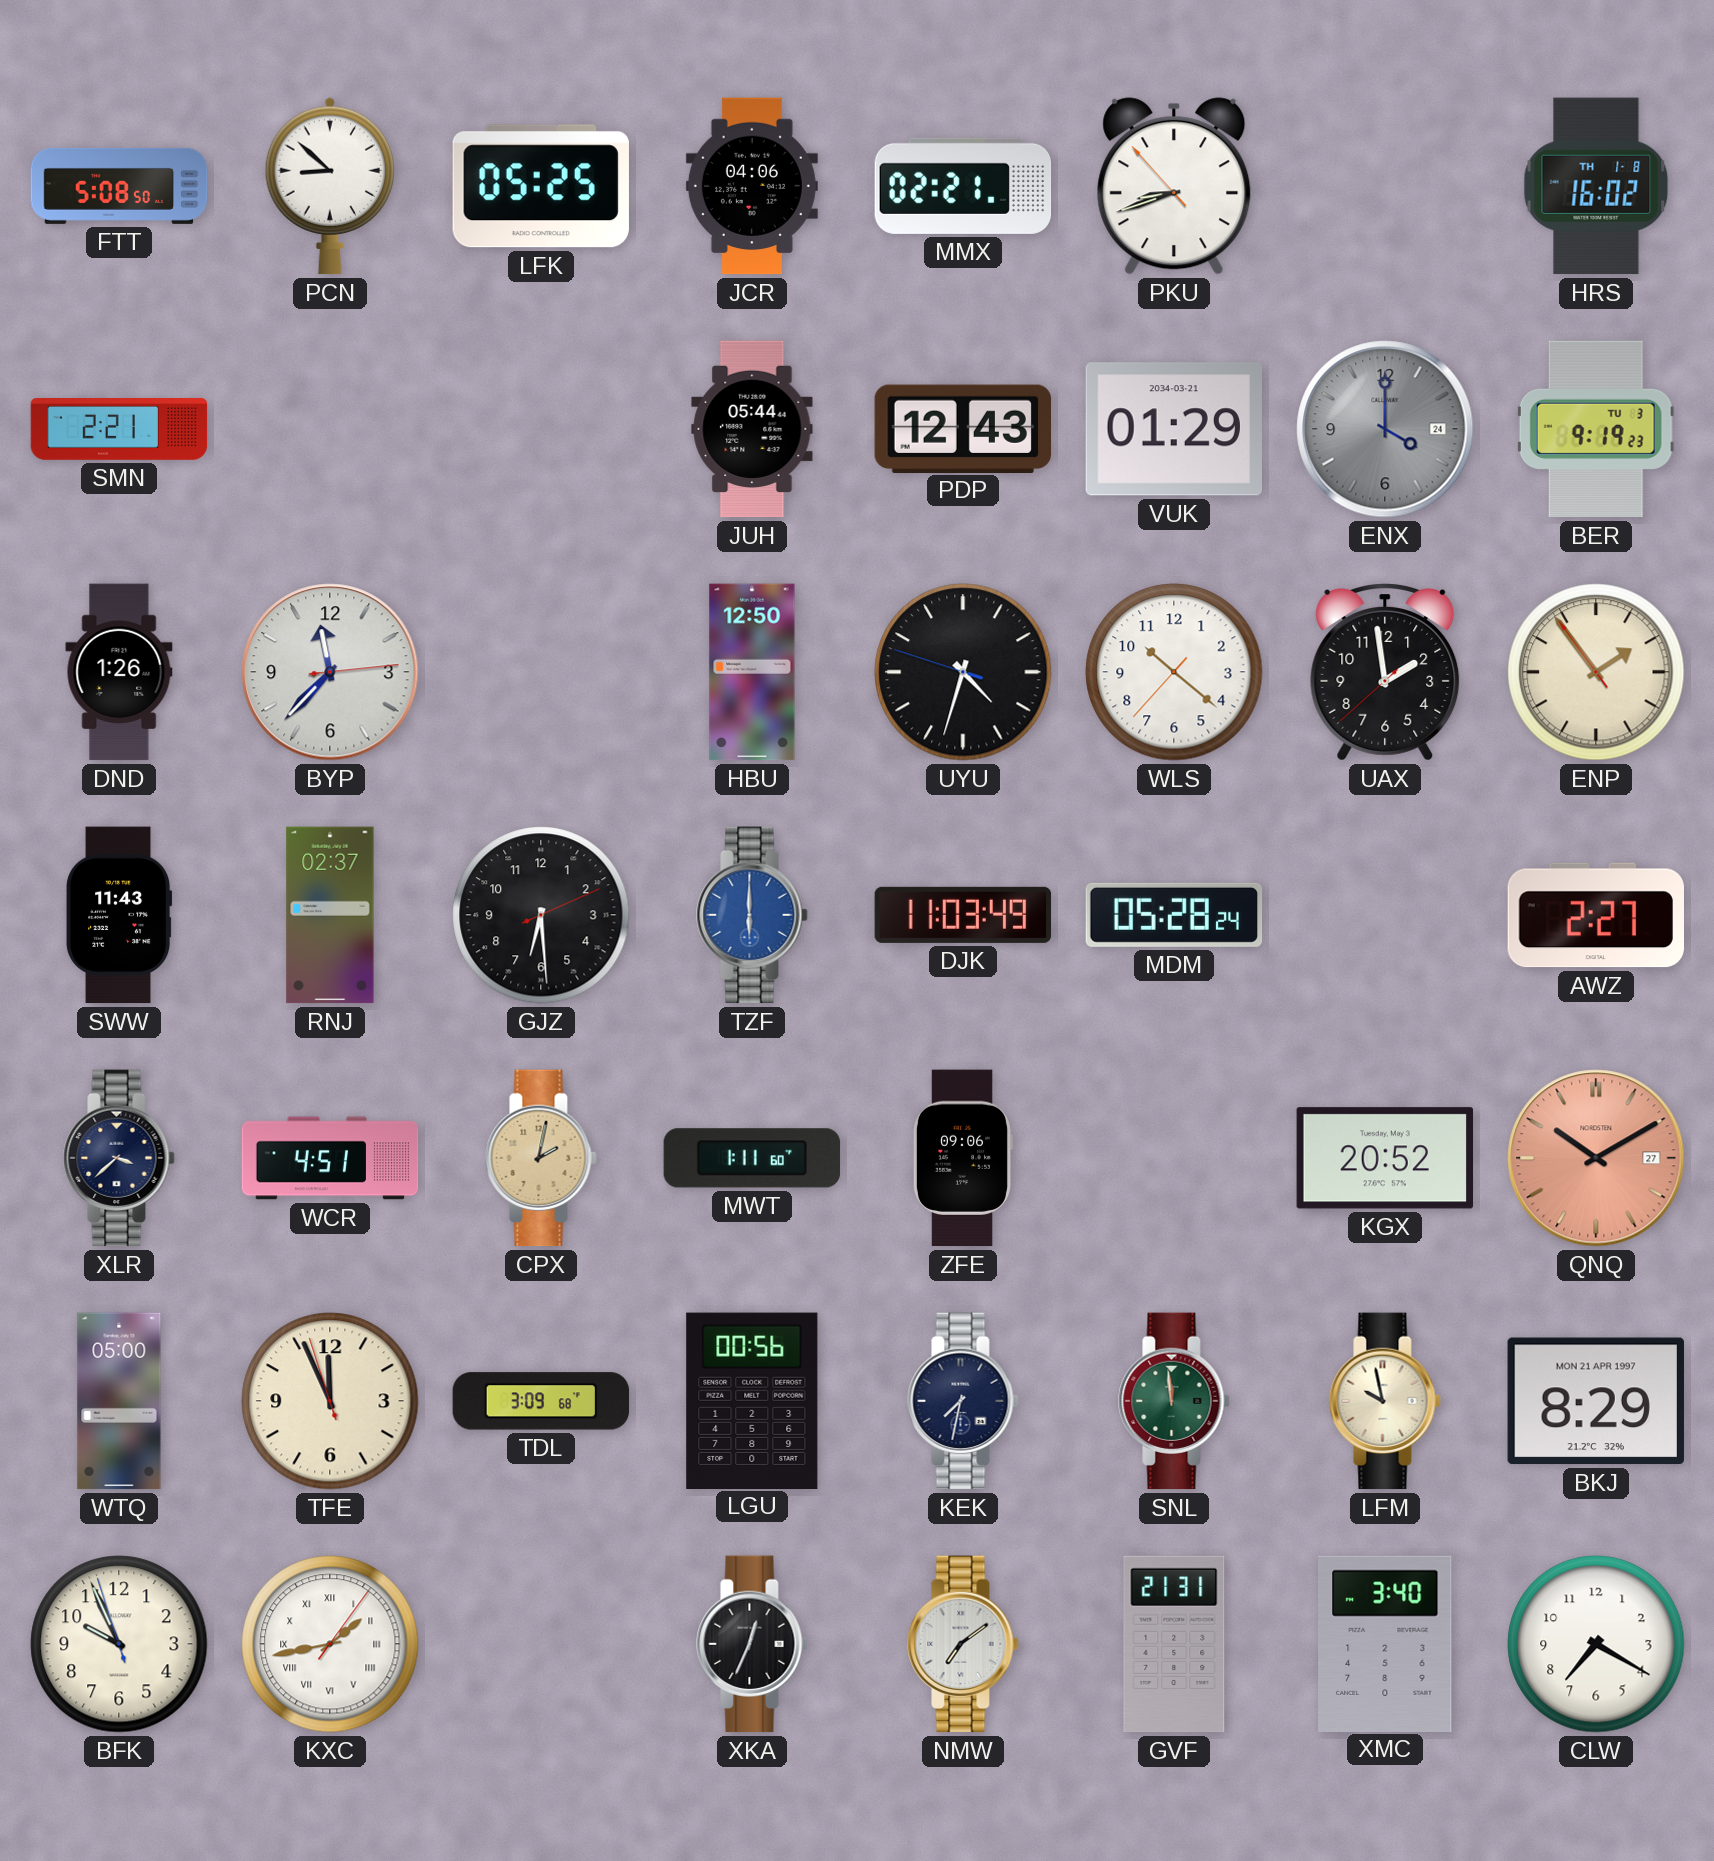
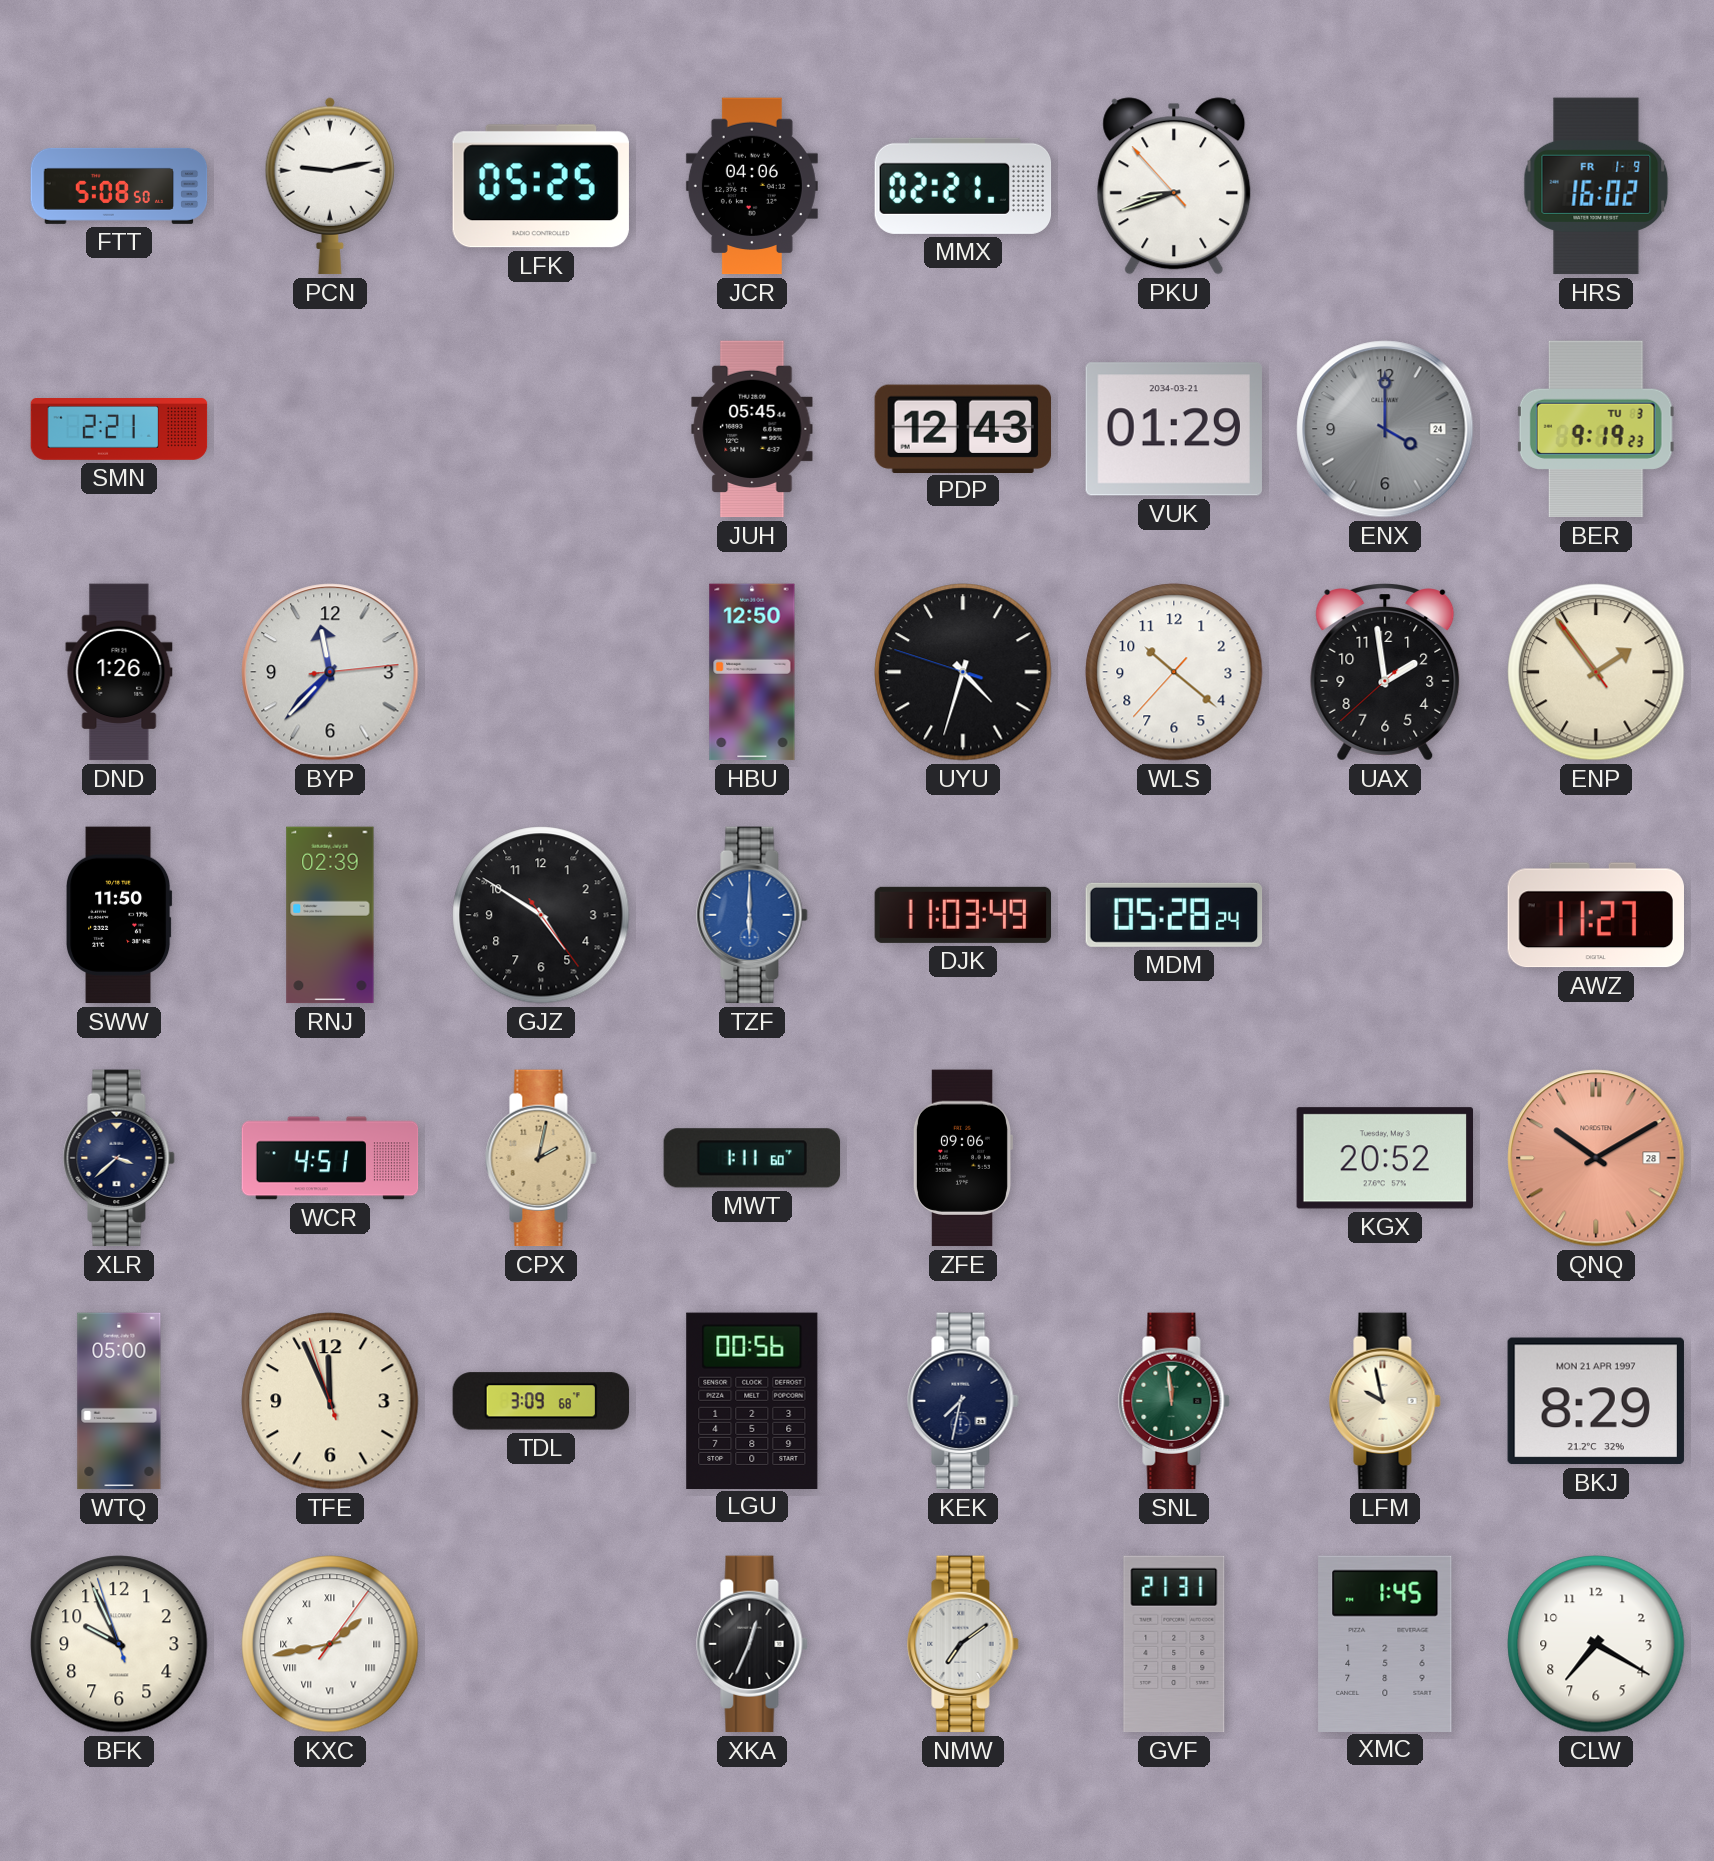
PCN: 8:52 -> 9:13
HRS date: TH 1-8 -> FR 1-9
JUH: 05:44 -> 05:45
SWW: 11:43 -> 11:50
RNJ: 02:37 -> 02:39
GJZ: 6:29 -> 4:50
AWZ: 2:27 -> 11:27
QNQ date: 27 -> 28
XMC: 3:40 -> 1:45
